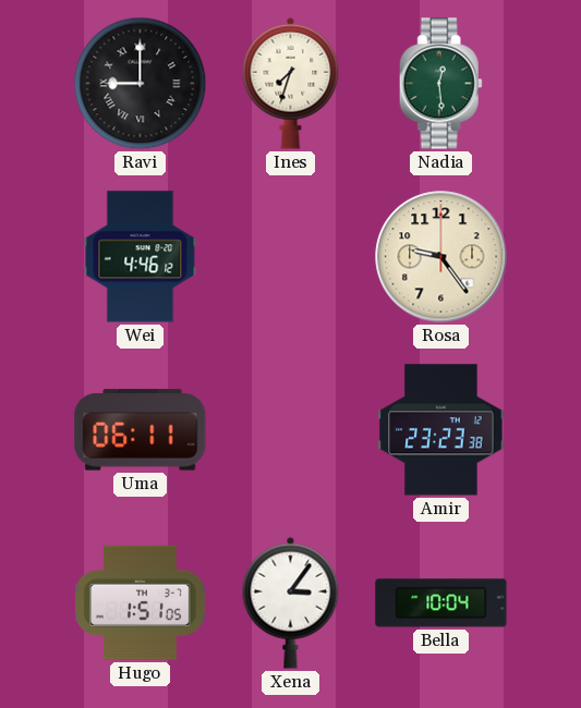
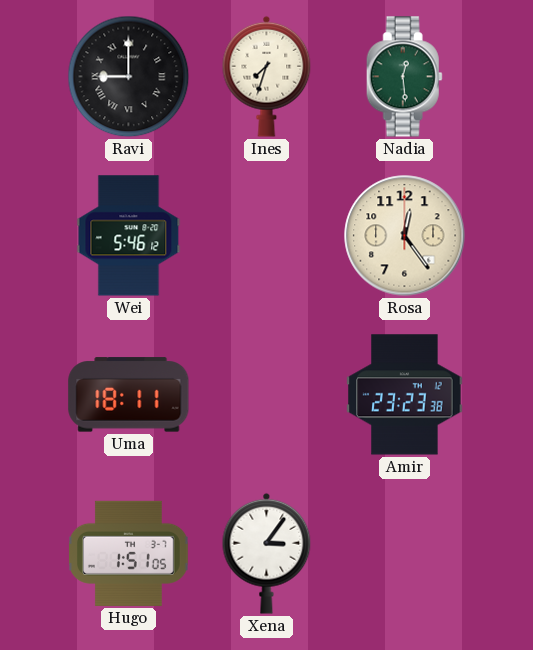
Wei: 4:46 -> 5:46
Rosa: 9:24 -> 12:24
Uma: 06:11 -> 18:11
Bella: 10:04 -> none
